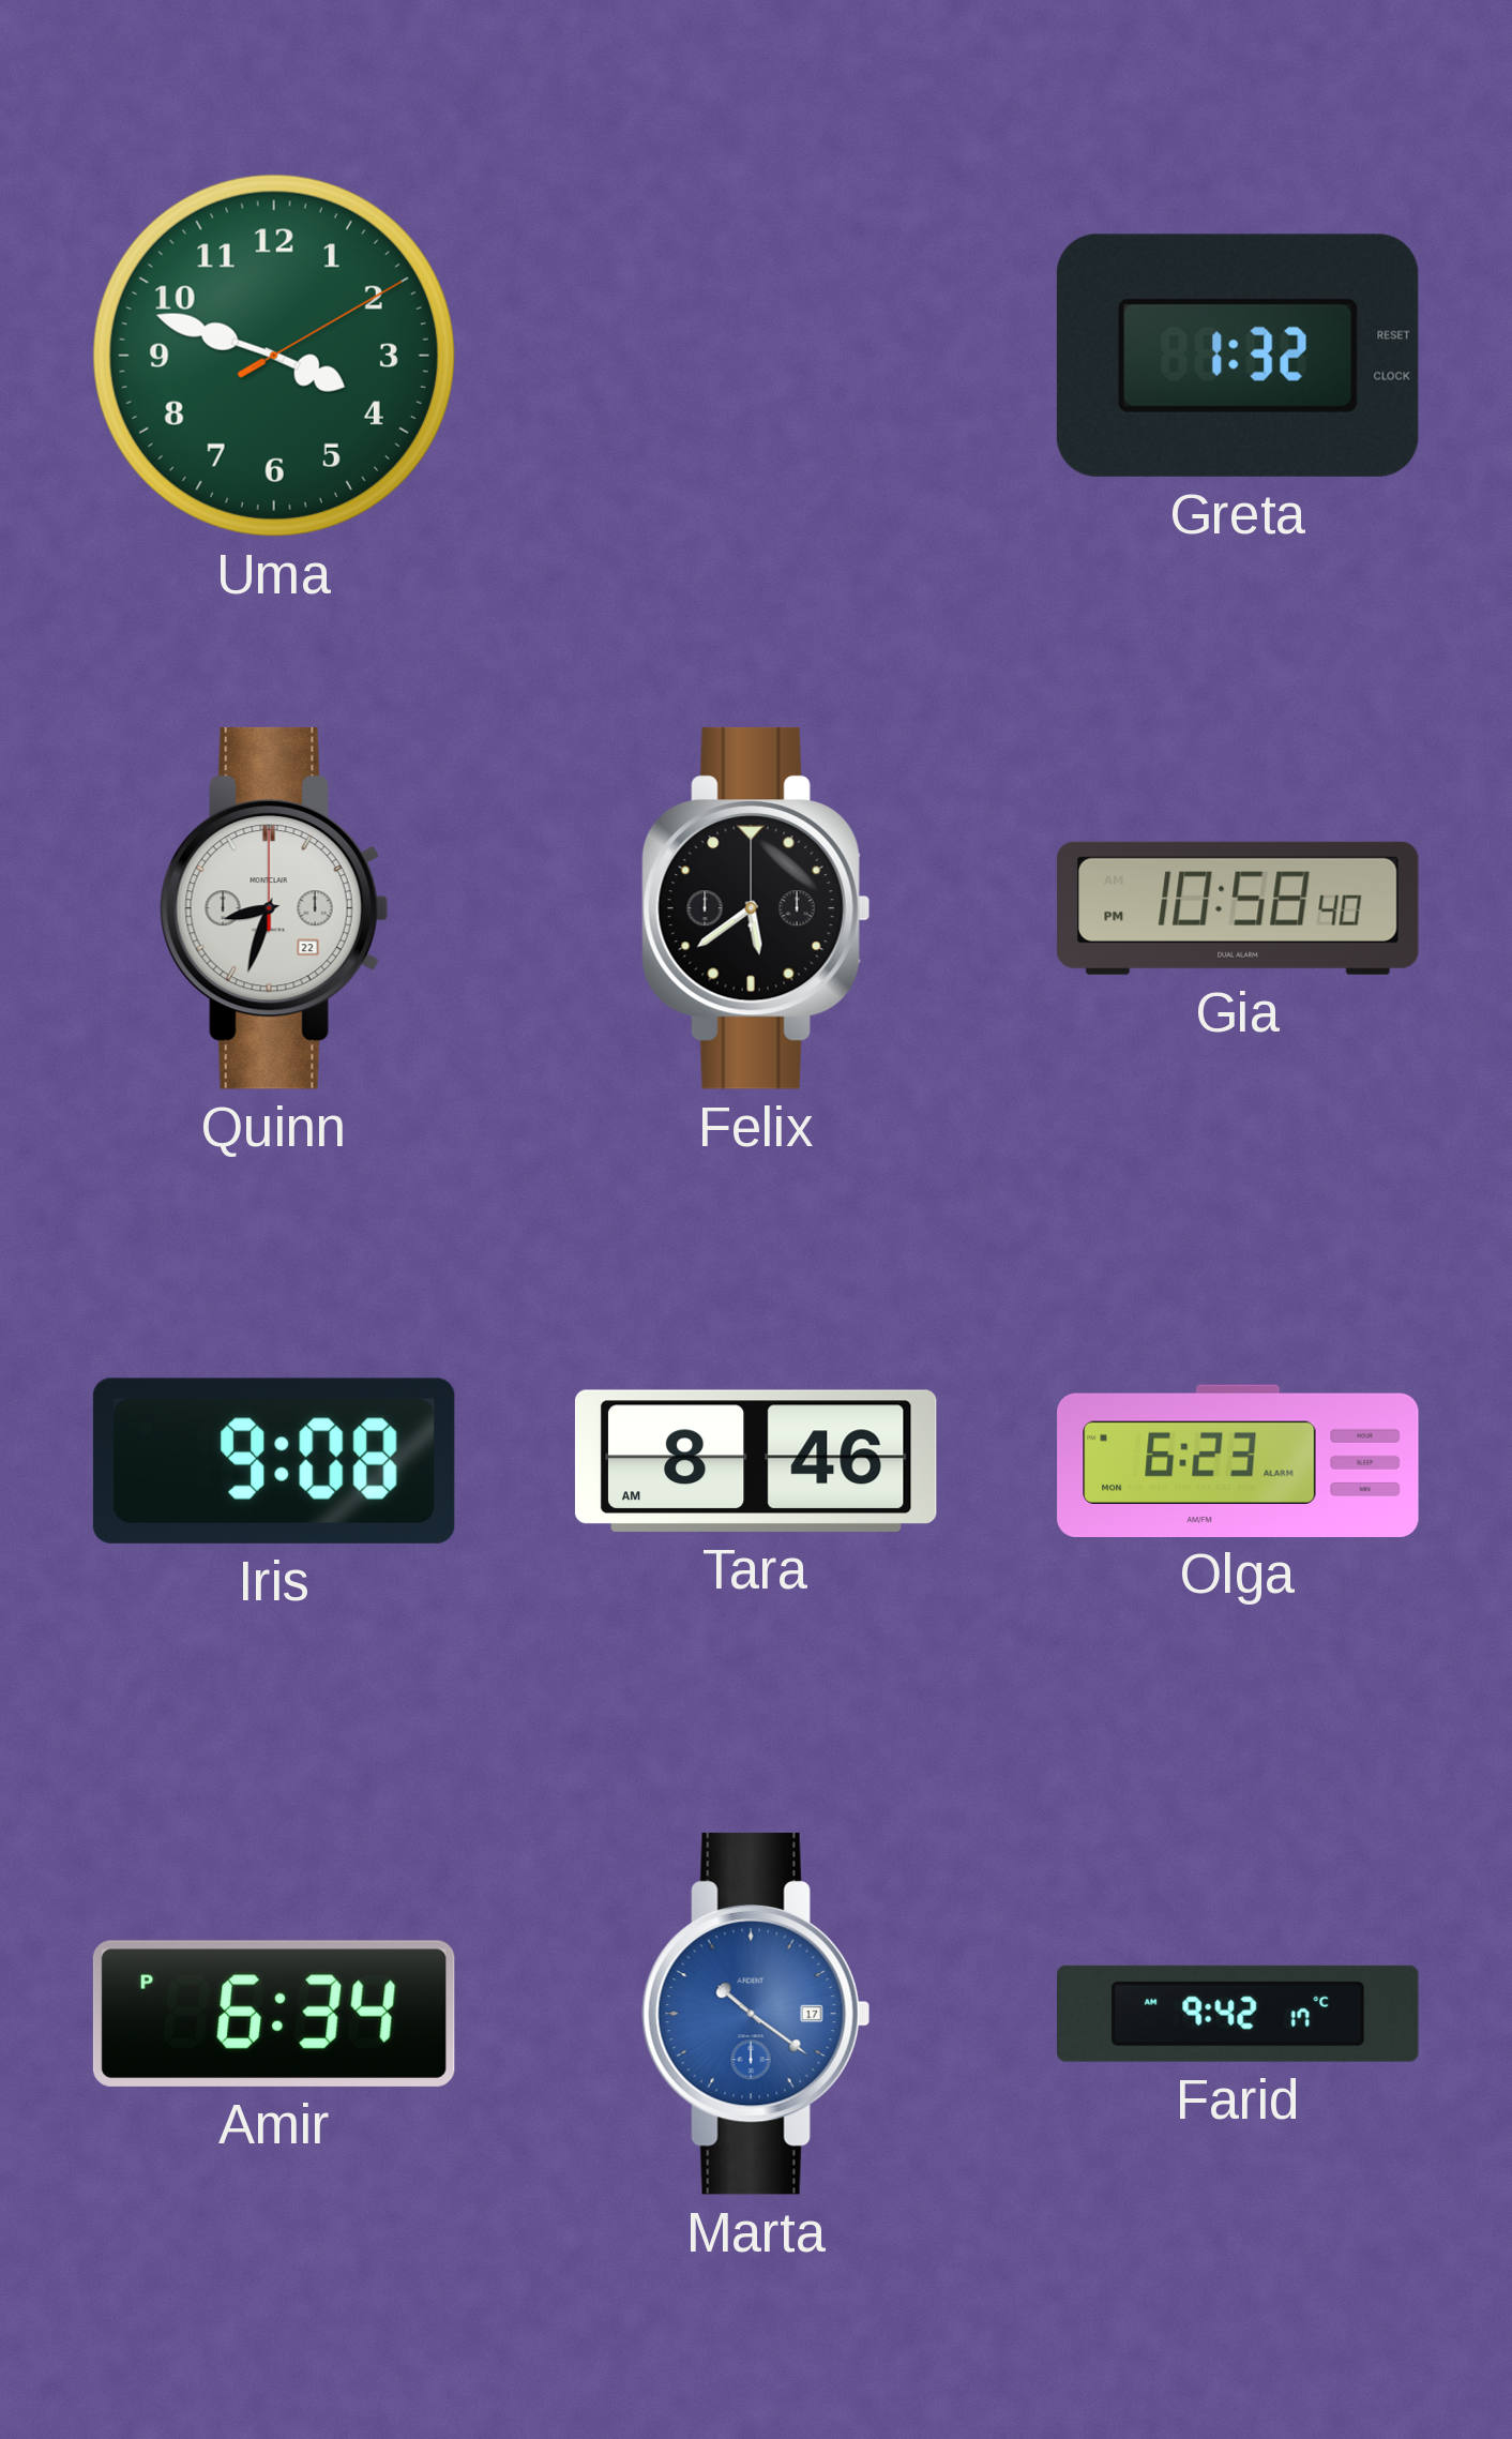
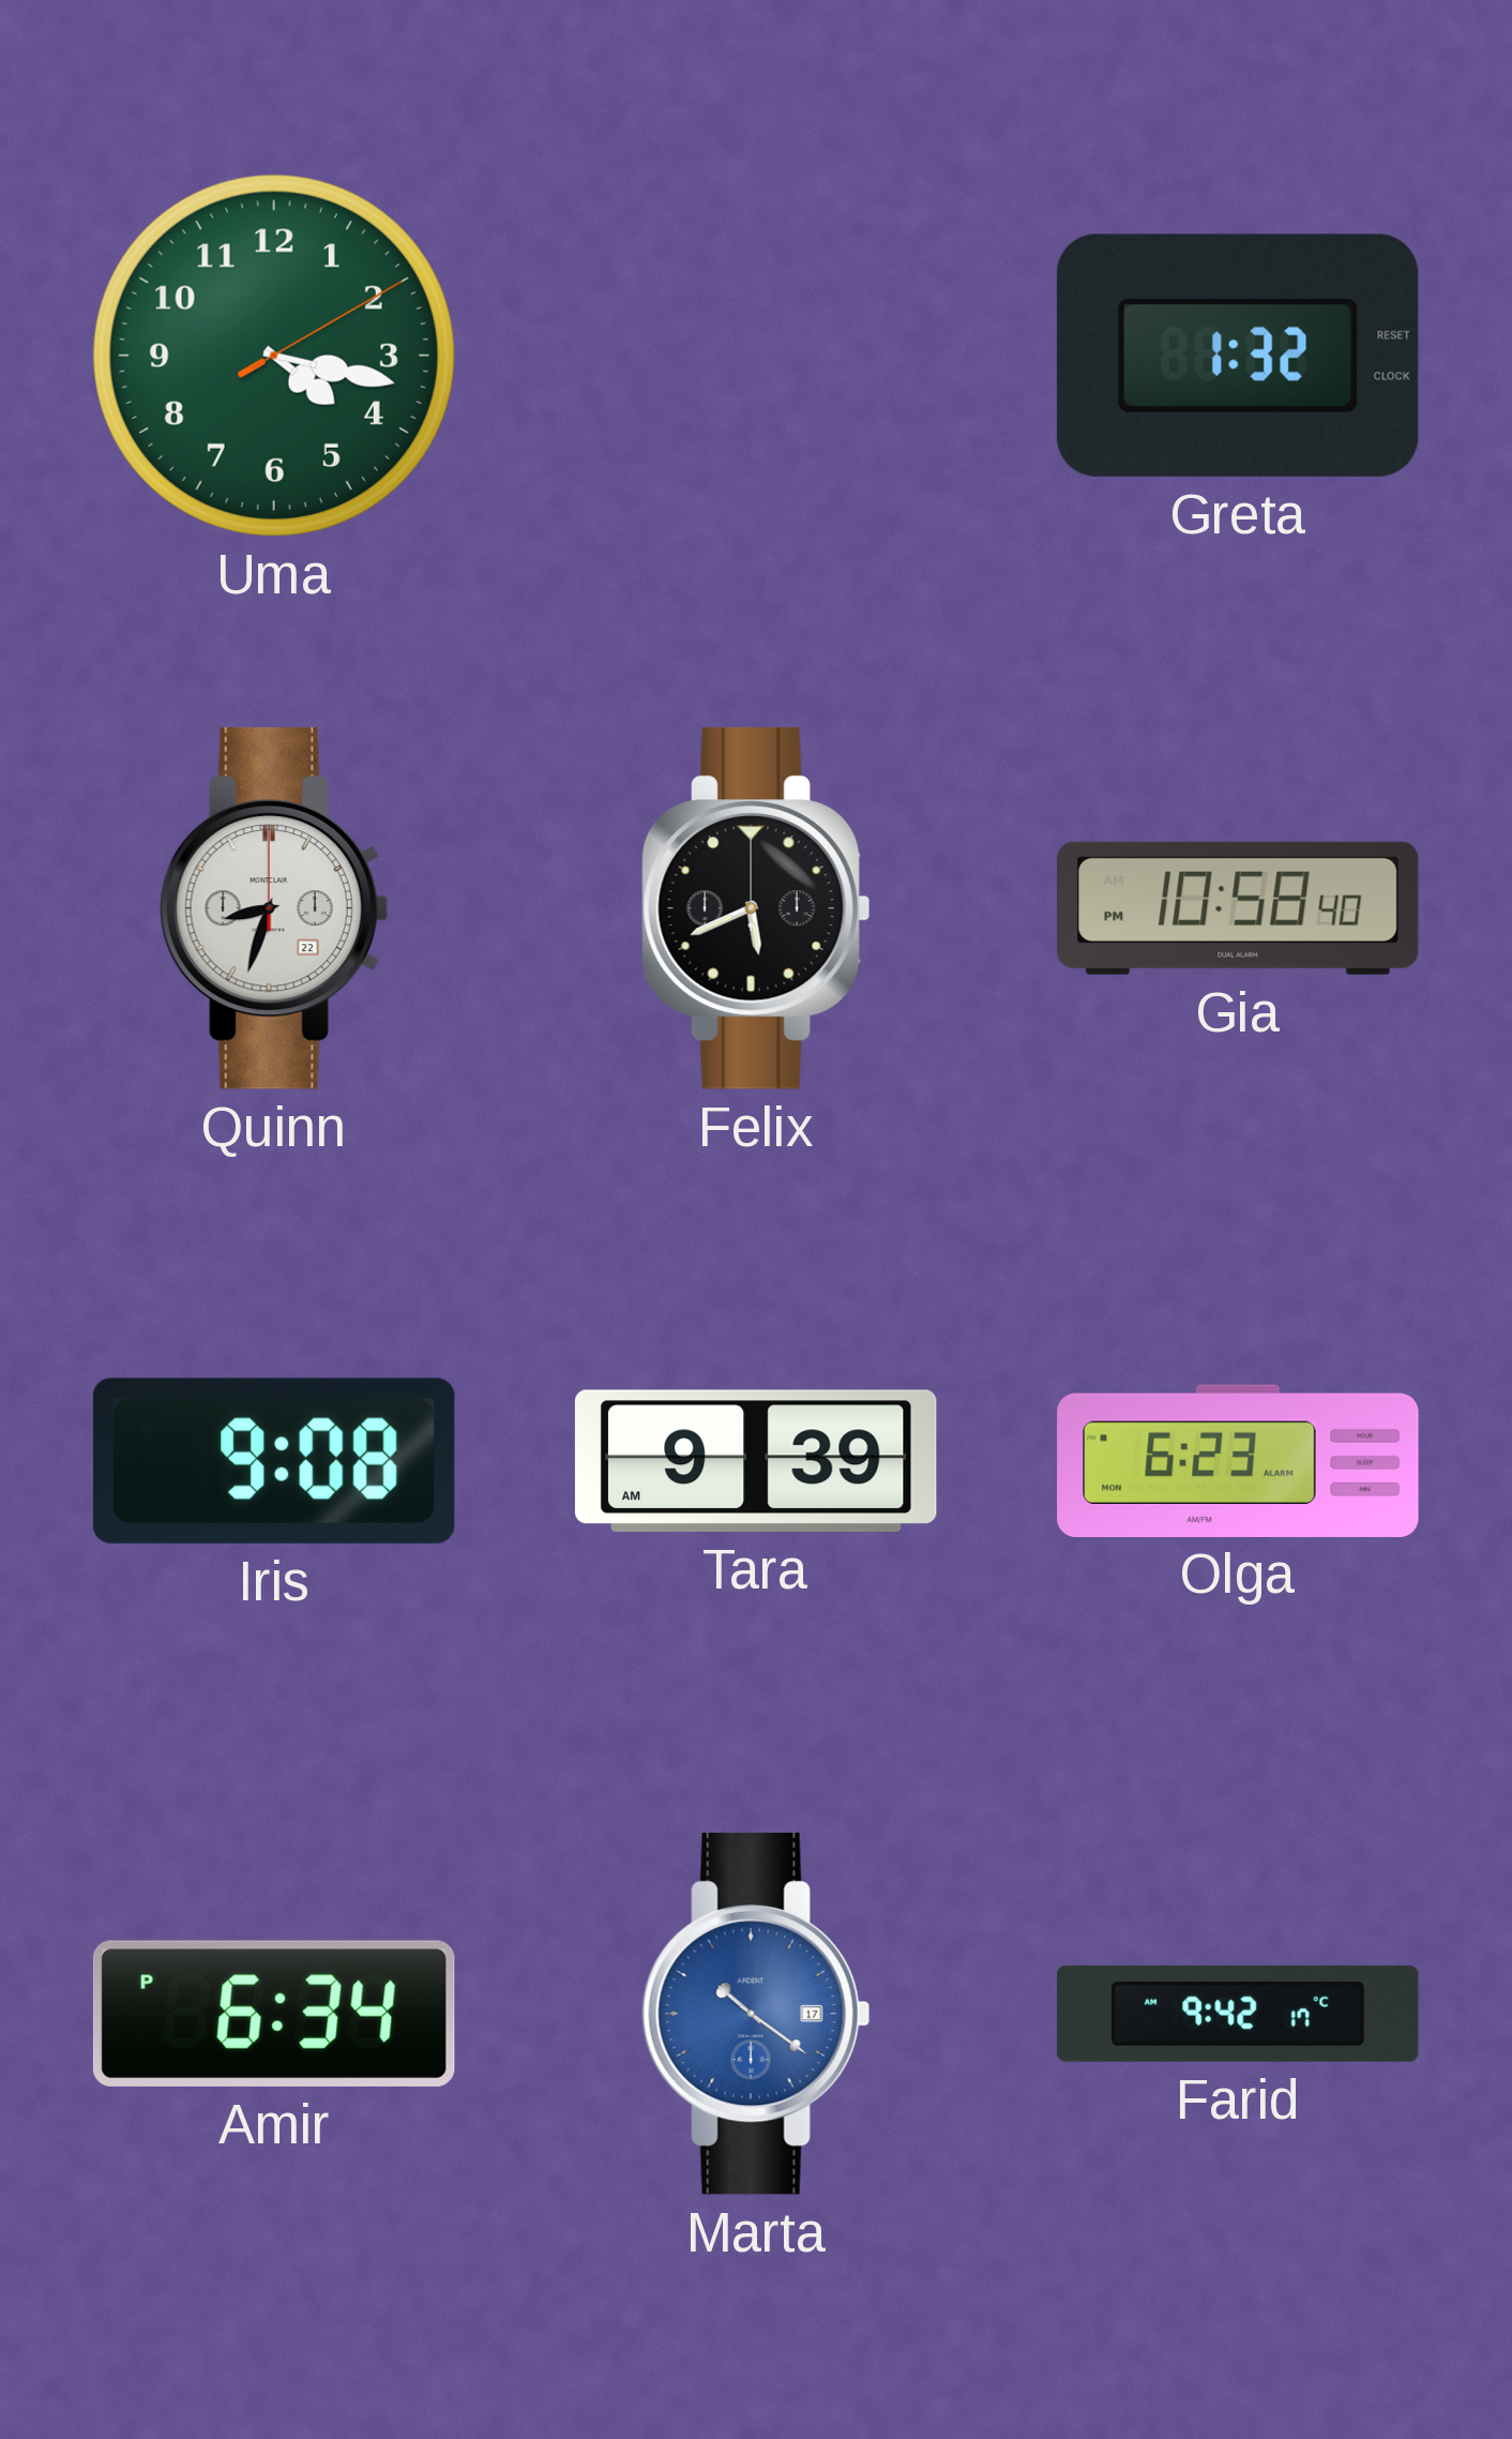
Uma: 3:48 -> 4:17
Felix: 5:39 -> 5:41
Tara: 8:46 -> 9:39
